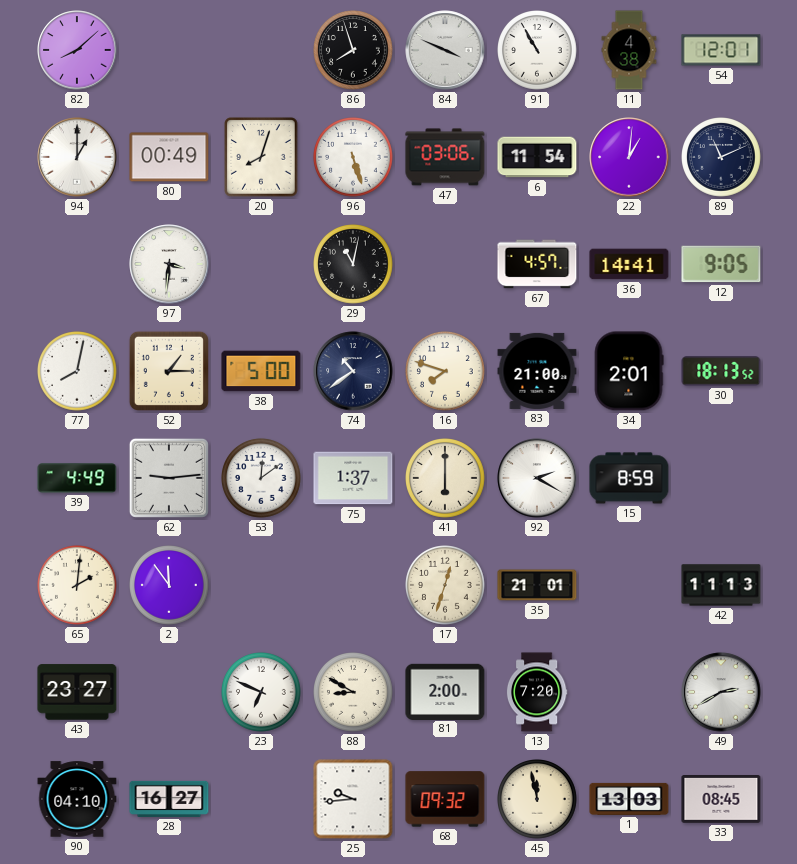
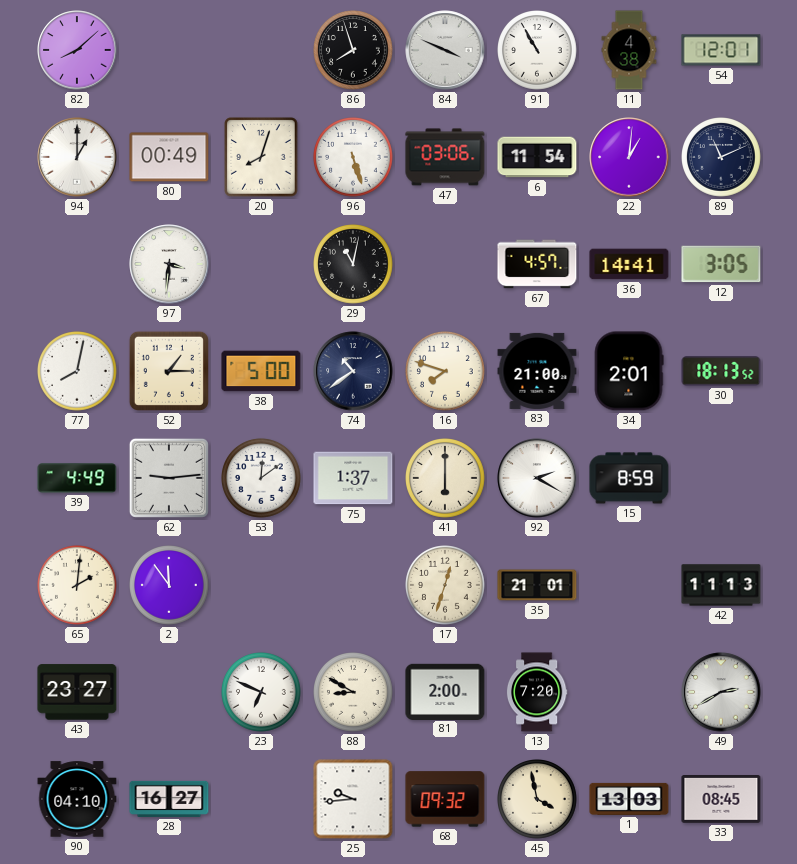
12: 9:05 -> 3:05
45: 11:58 -> 3:58
